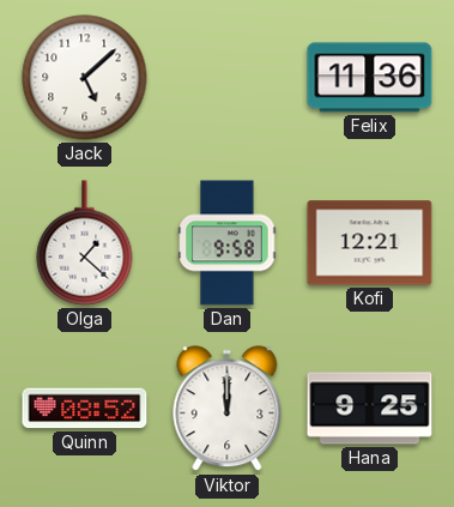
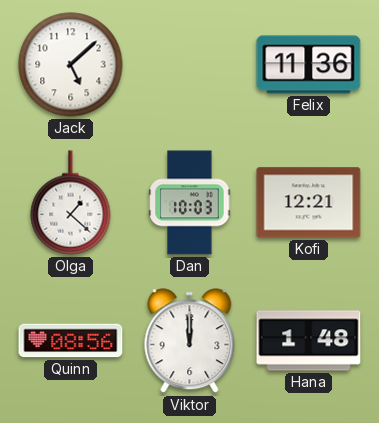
Dan: 9:58 -> 10:03
Quinn: 08:52 -> 08:56
Hana: 9:25 -> 1:48
